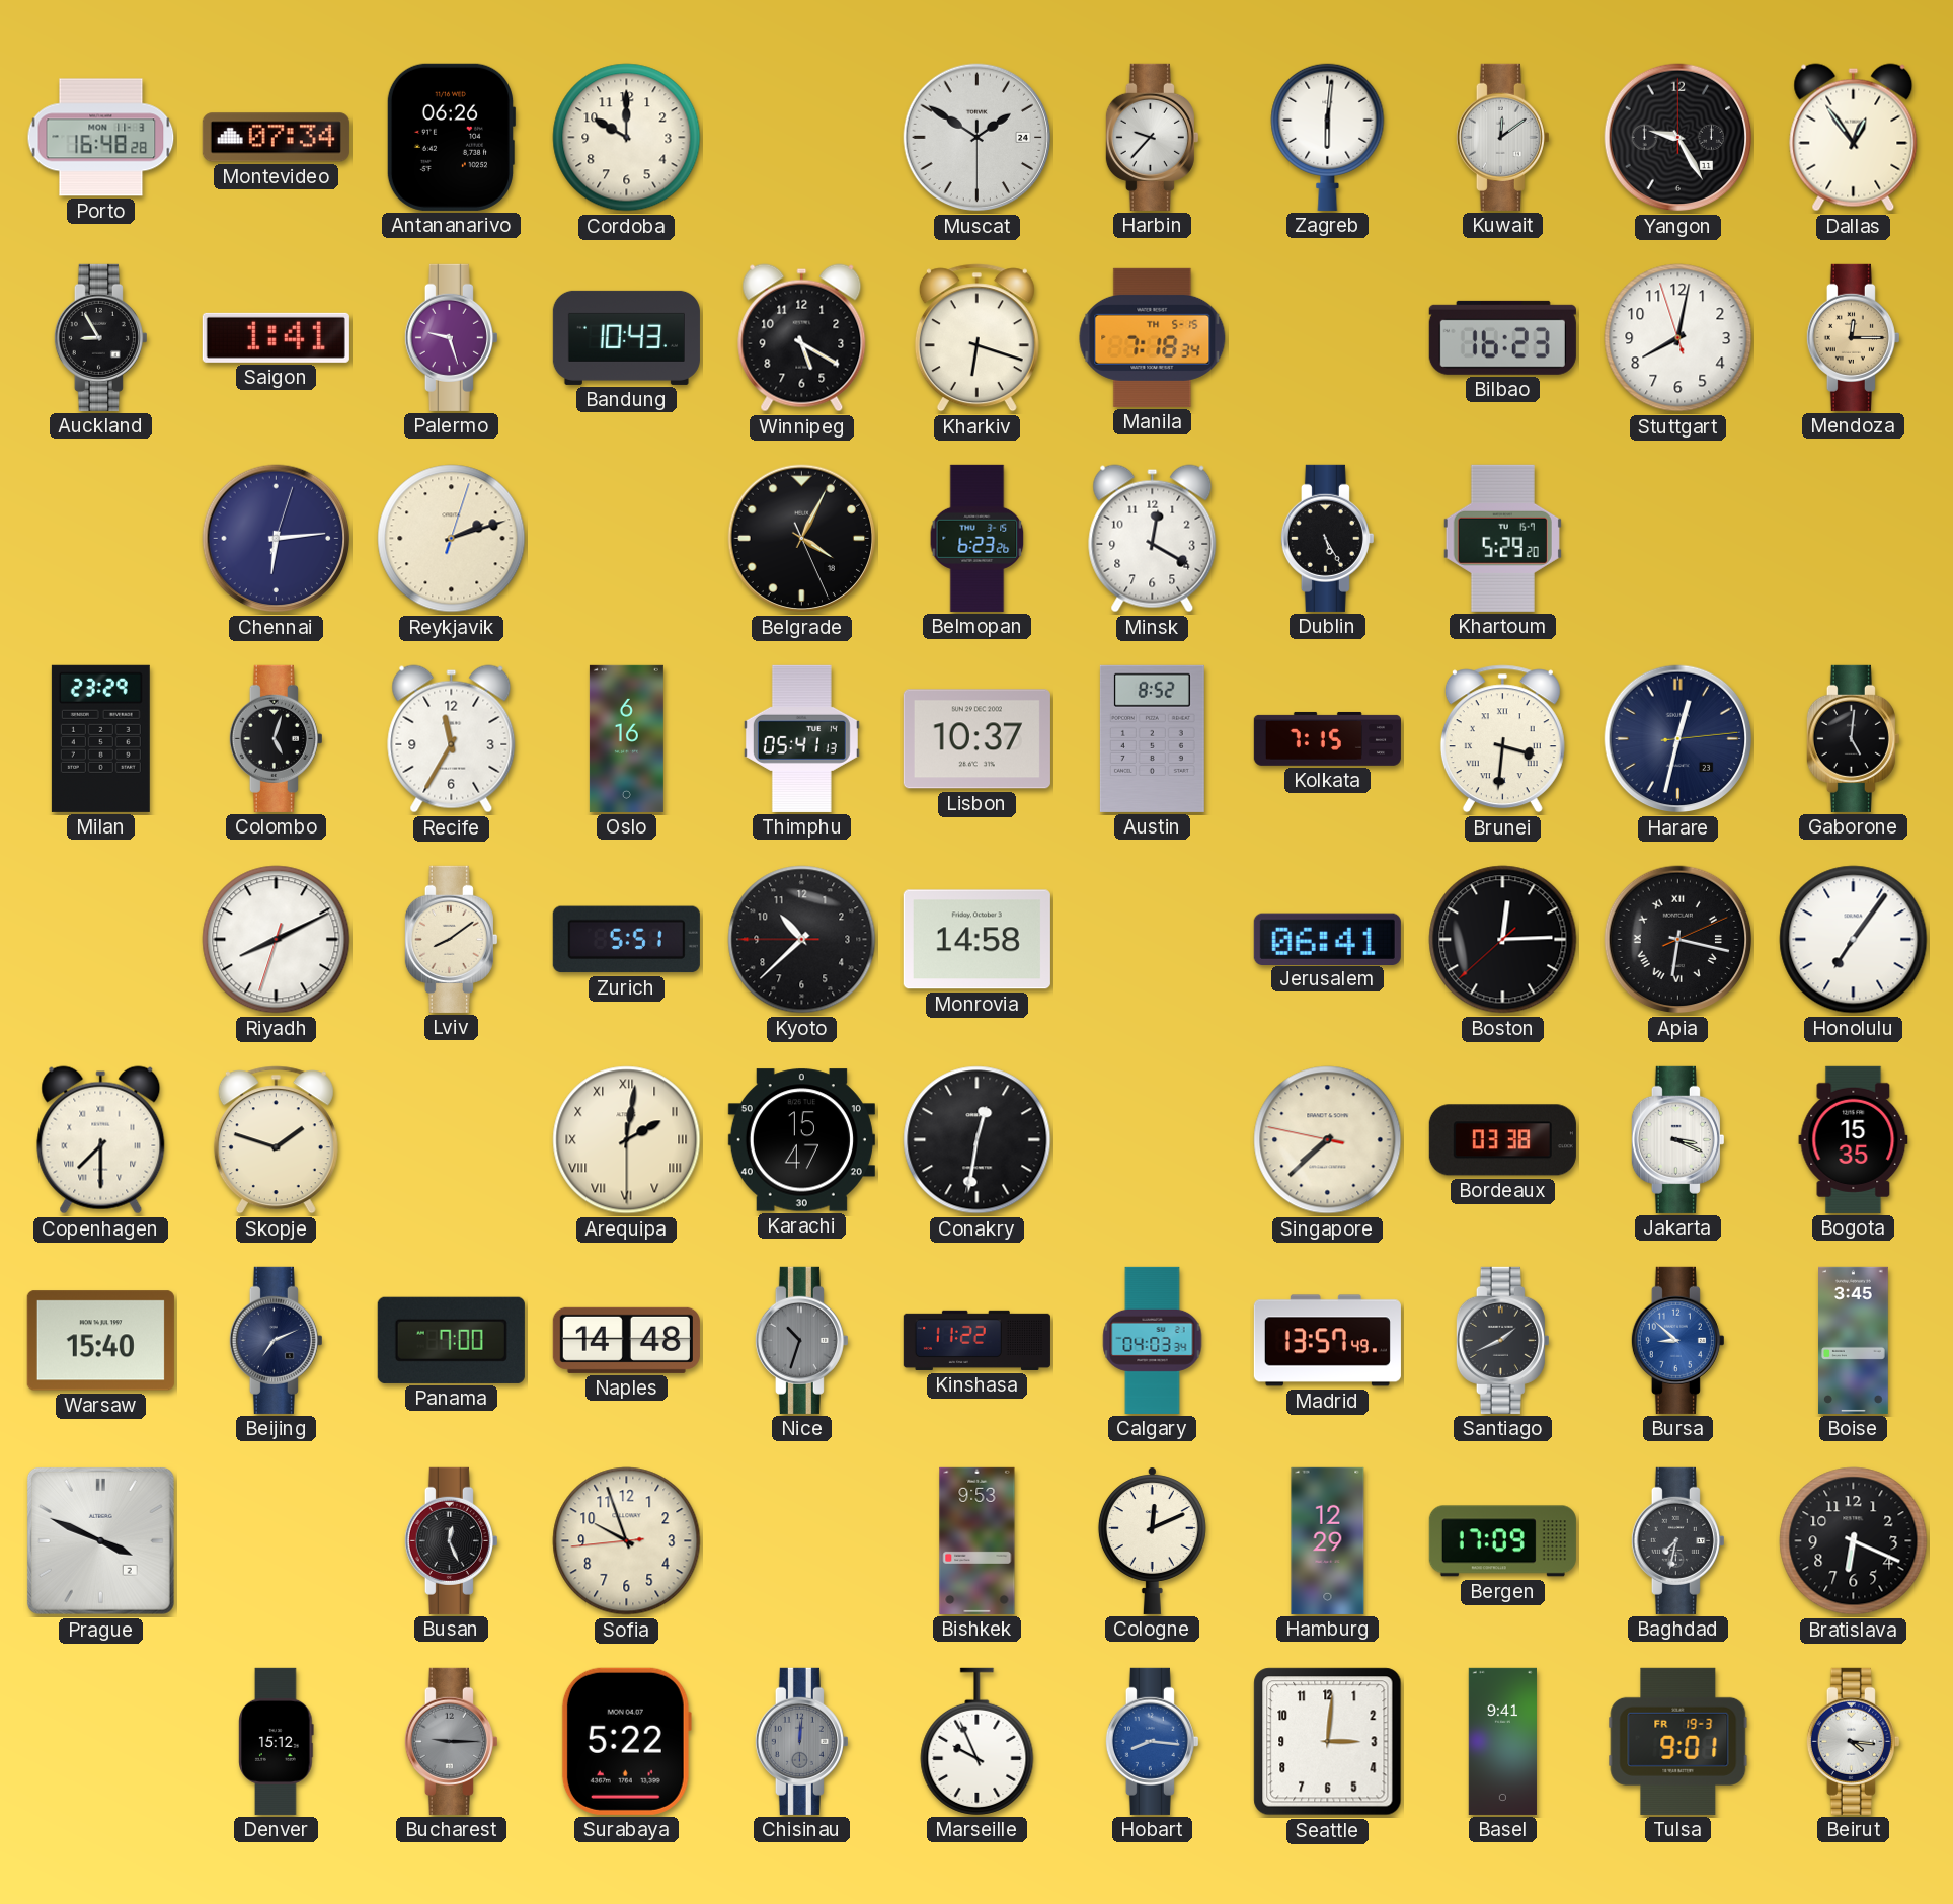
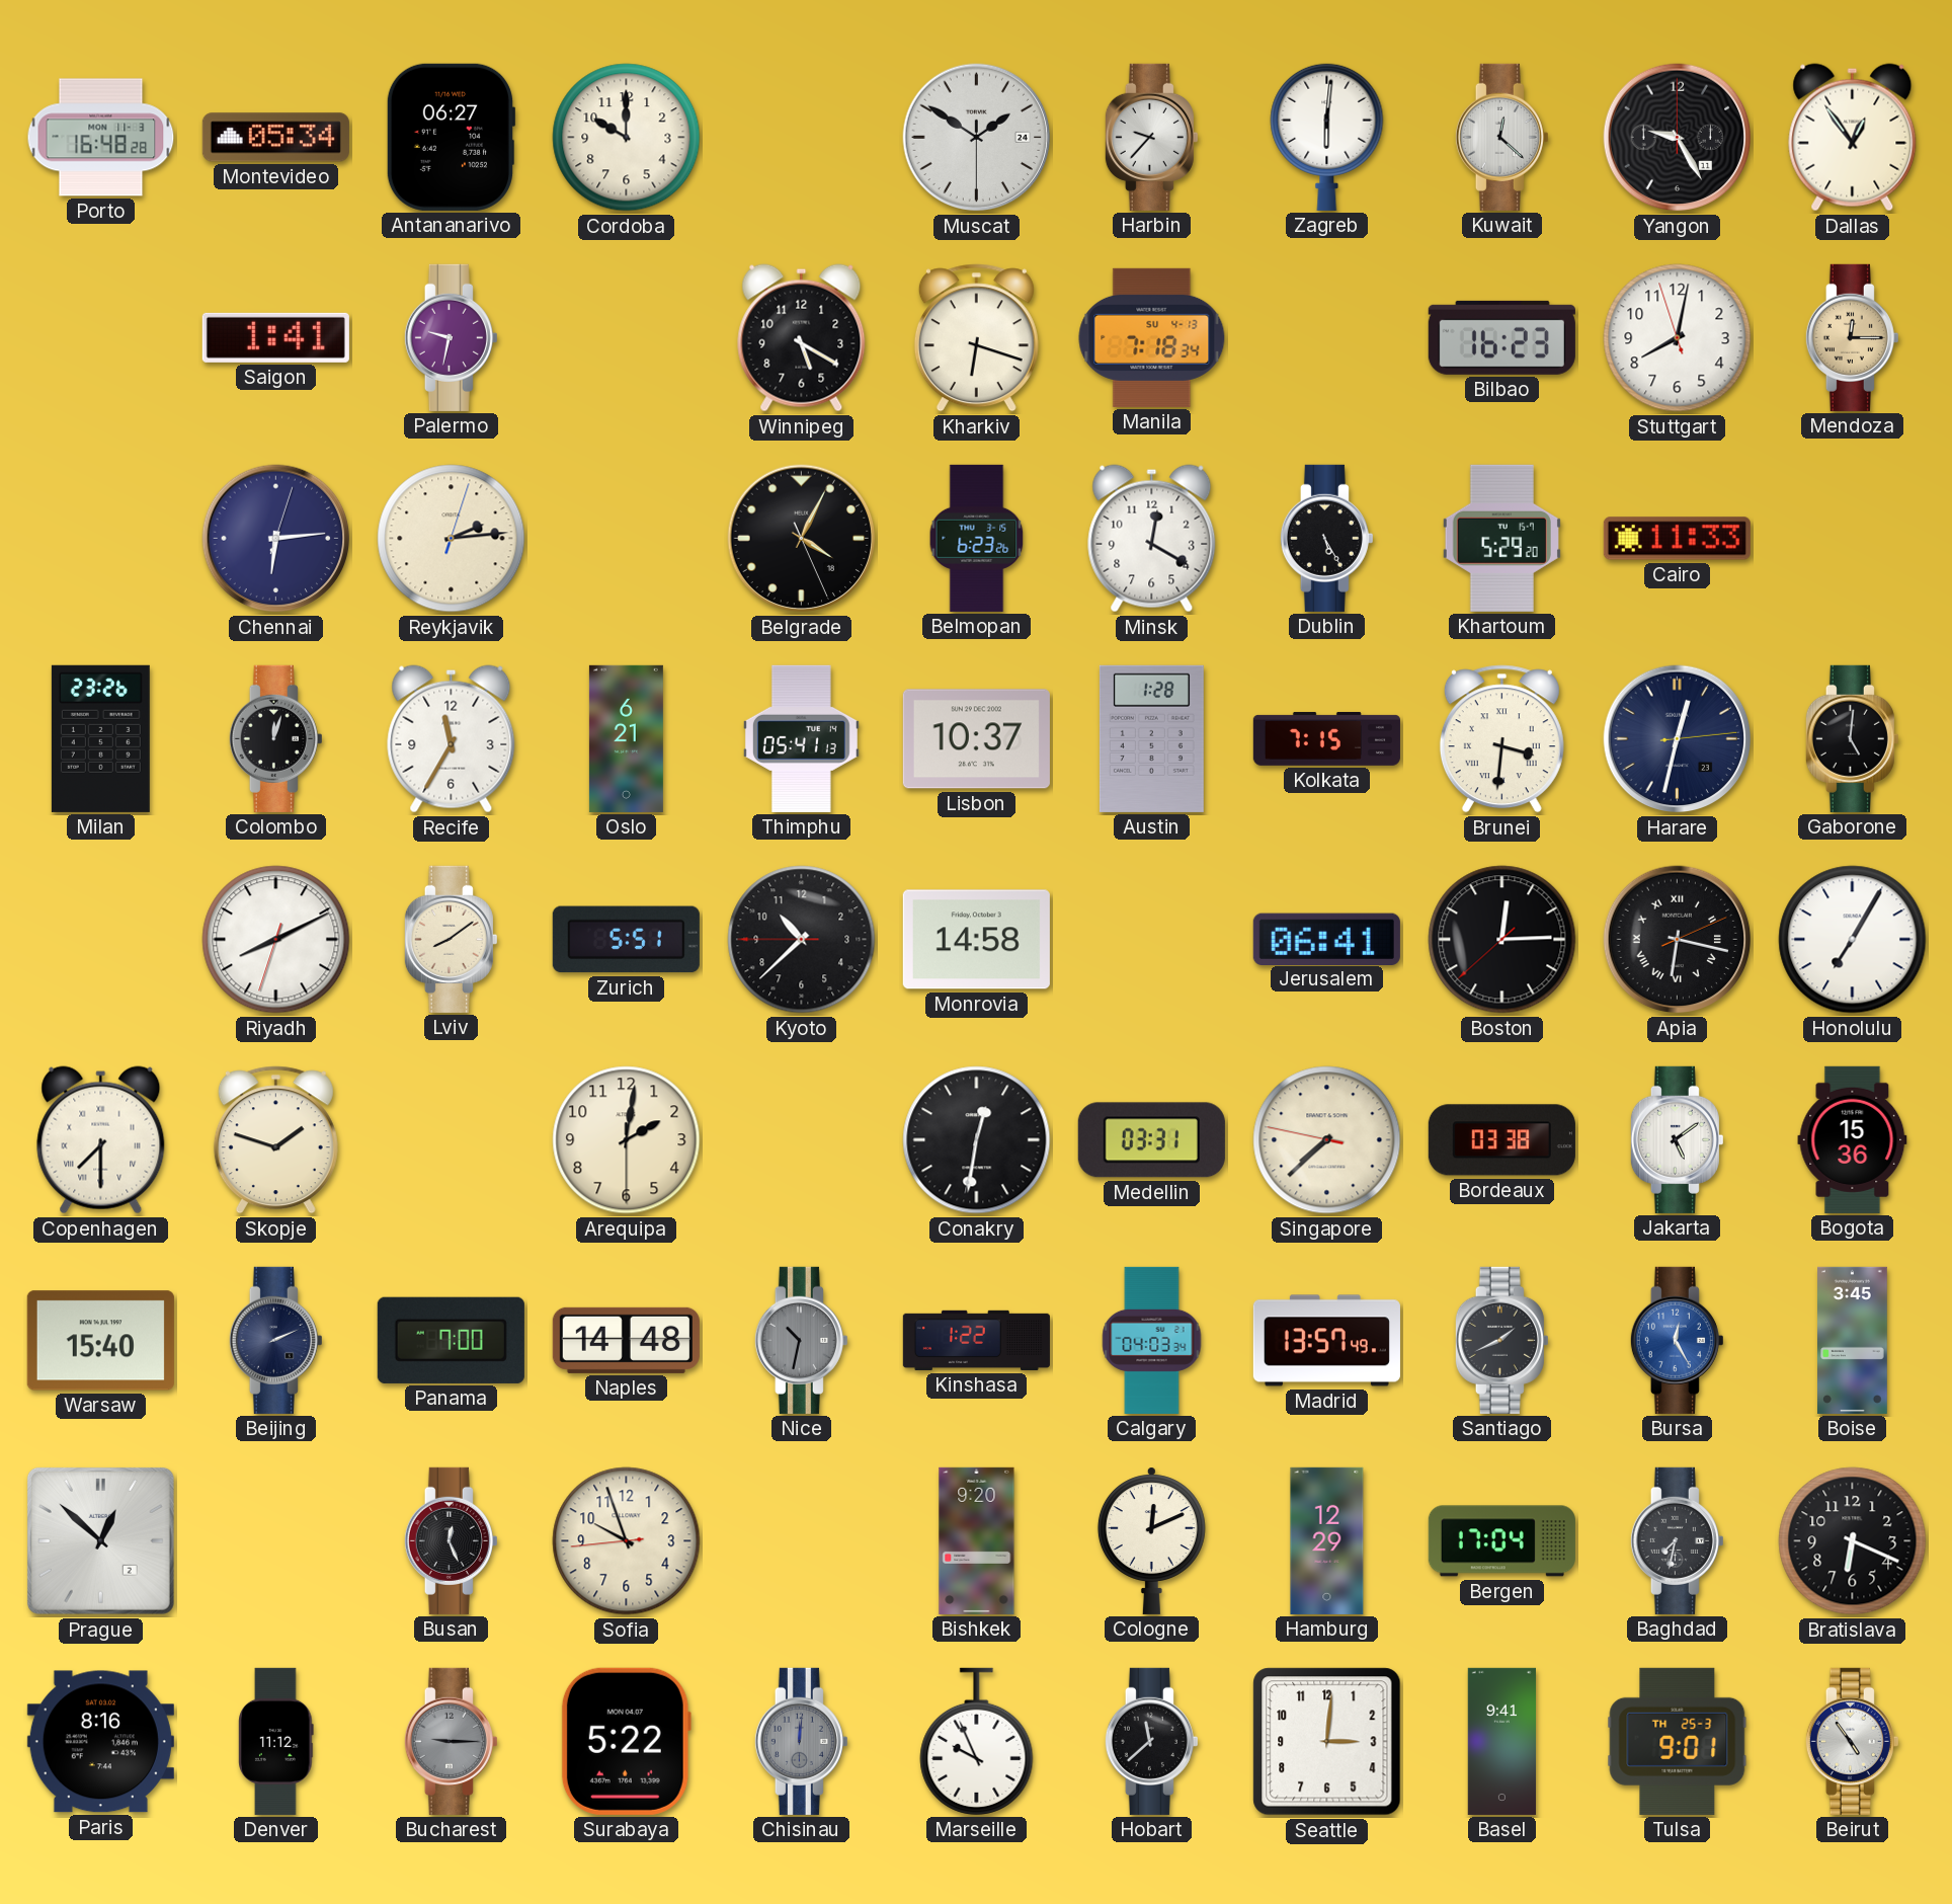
Montevideo: 07:34 -> 05:34
Antananarivo: 06:26 -> 06:27
Kuwait: 12:09 -> 12:22
Auckland: 8:55 -> none
Palermo: 9:27 -> 9:32
Bandung: 10:43 -> none
Manila date: TH 5-15 -> SU 4-13
Reykjavik: 2:12 -> 2:14
Cairo: none -> 11:33
Milan: 23:29 -> 23:26
Colombo: 5:03 -> 12:03
Oslo: 6:16 -> 6:21
Austin: 8:52 -> 1:28
Honolulu: 7:06 -> 7:05
Arequipa numerals: Roman -> Arabic
Karachi: 15:47 -> none
Medellin: none -> 03:31
Jakarta: 3:19 -> 5:09
Bogota: 15:35 -> 15:36
Beijing: 7:11 -> 2:11
Nice: 10:33 -> 10:32
Kinshasa: 11:22 -> 1:22
Bursa: 8:52 -> 12:25
Prague: 3:49 -> 12:52
Bishkek: 9:53 -> 9:20
Bergen: 17:09 -> 17:04
Paris: none -> 8:16
Denver: 15:12 -> 11:12
Hobart: 8:16 -> 11:38
Hobart dial: blue -> black
Tulsa date: FR 19-3 -> TH 25-3
Beirut: 4:16 -> 4:54
